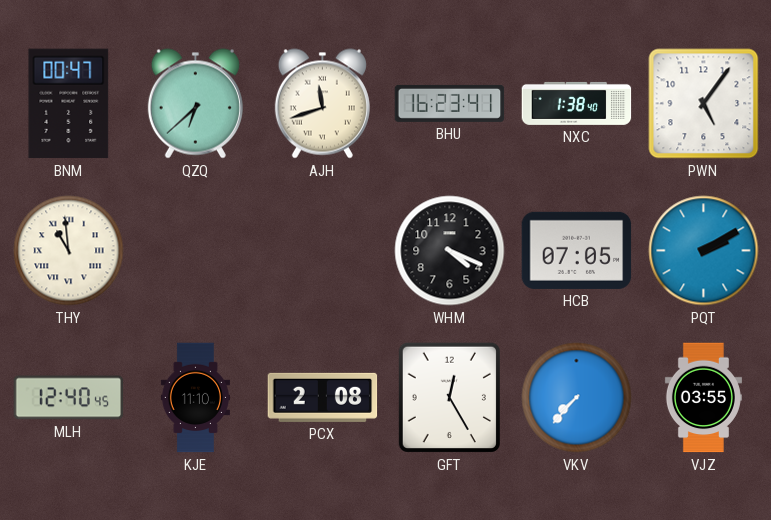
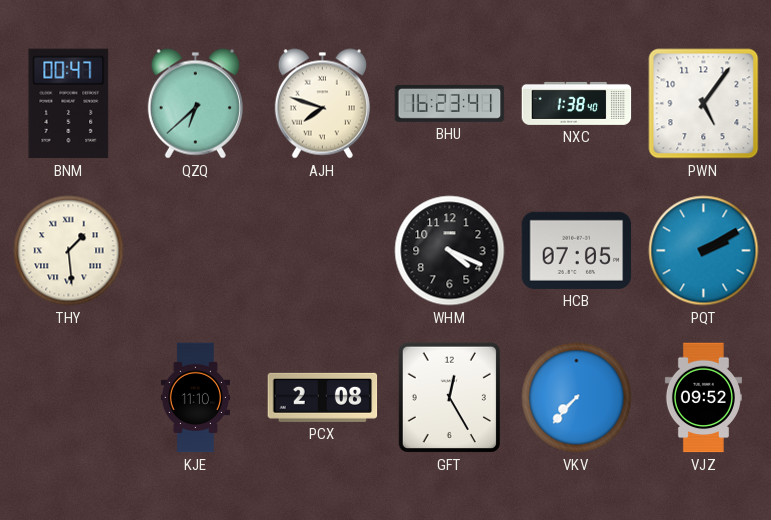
AJH: 11:42 -> 7:48
THY: 10:59 -> 1:29
MLH: 12:40 -> none
VJZ: 03:55 -> 09:52
